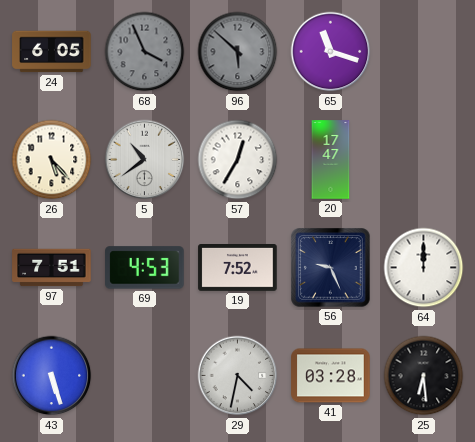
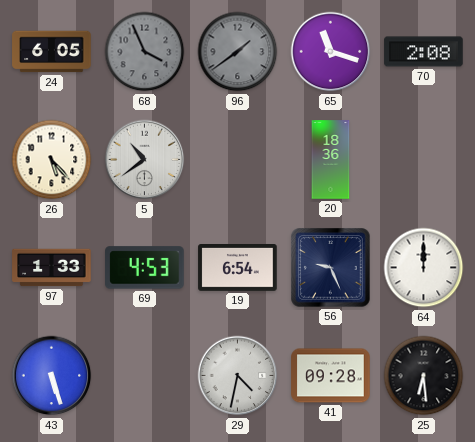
96: 5:52 -> 1:39
70: none -> 2:08
57: 12:35 -> none
20: 17:47 -> 18:36
97: 7:51 -> 1:33
19: 7:52 -> 6:54
41: 03:28 -> 09:28
